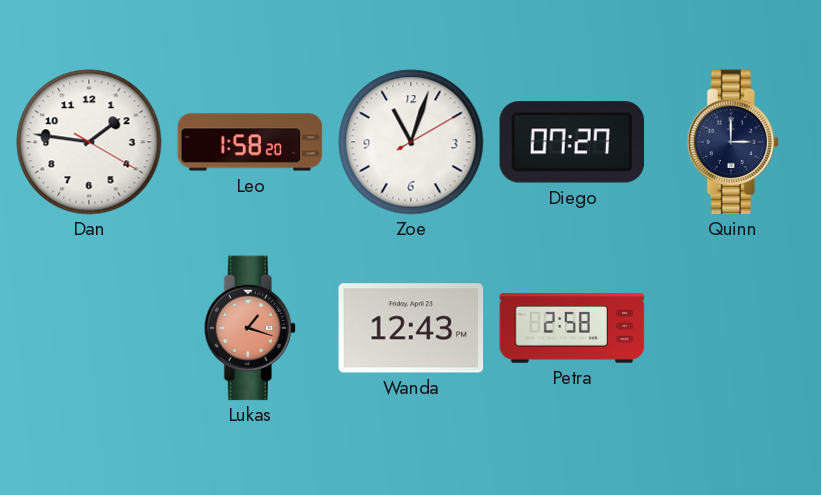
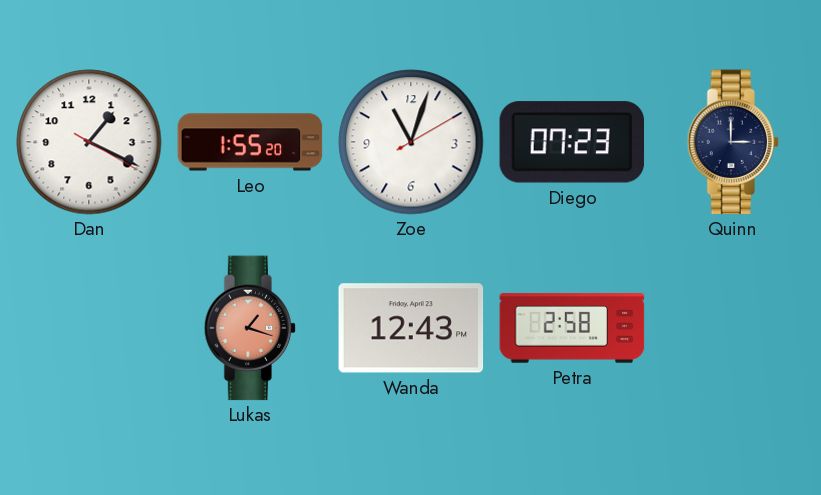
Dan: 1:46 -> 1:19
Leo: 1:58 -> 1:55
Diego: 07:27 -> 07:23
